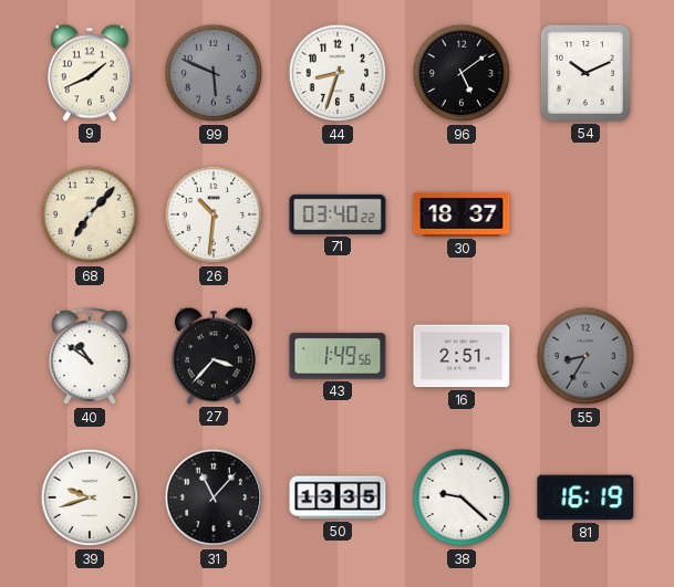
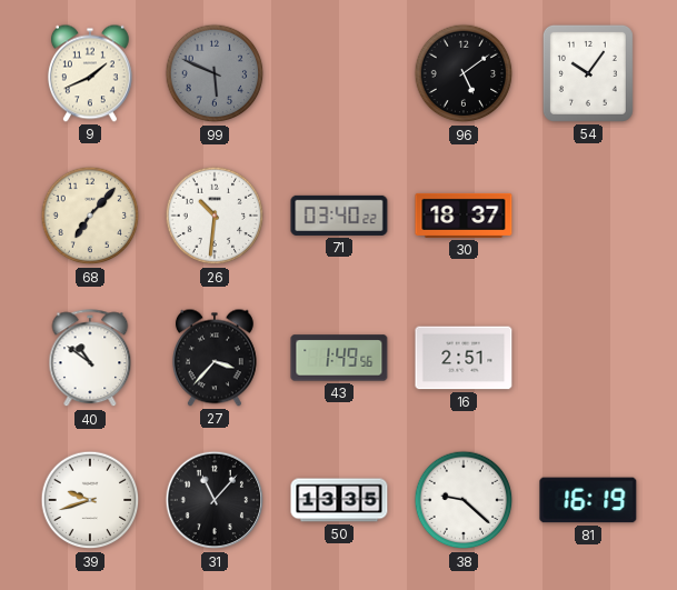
44: 8:33 -> none
54: 10:11 -> 10:06
55: 8:35 -> none
